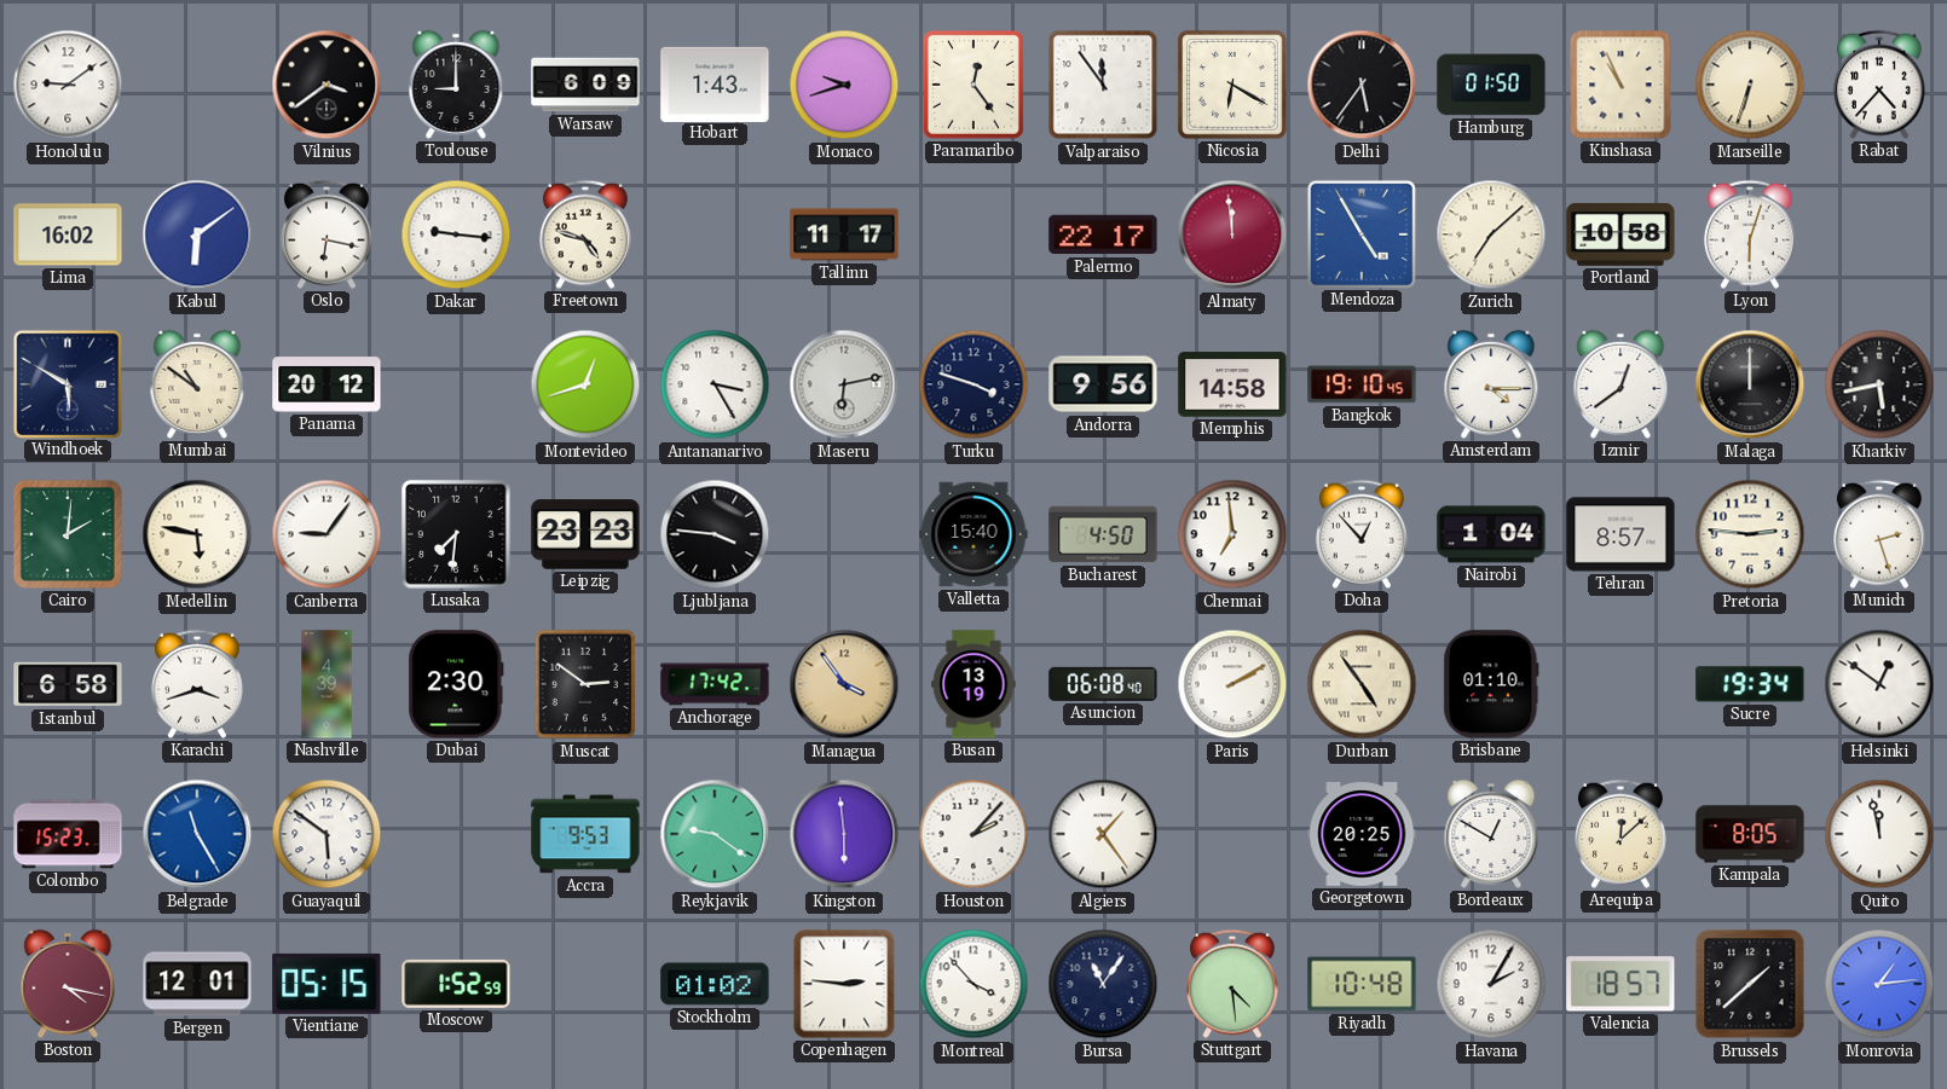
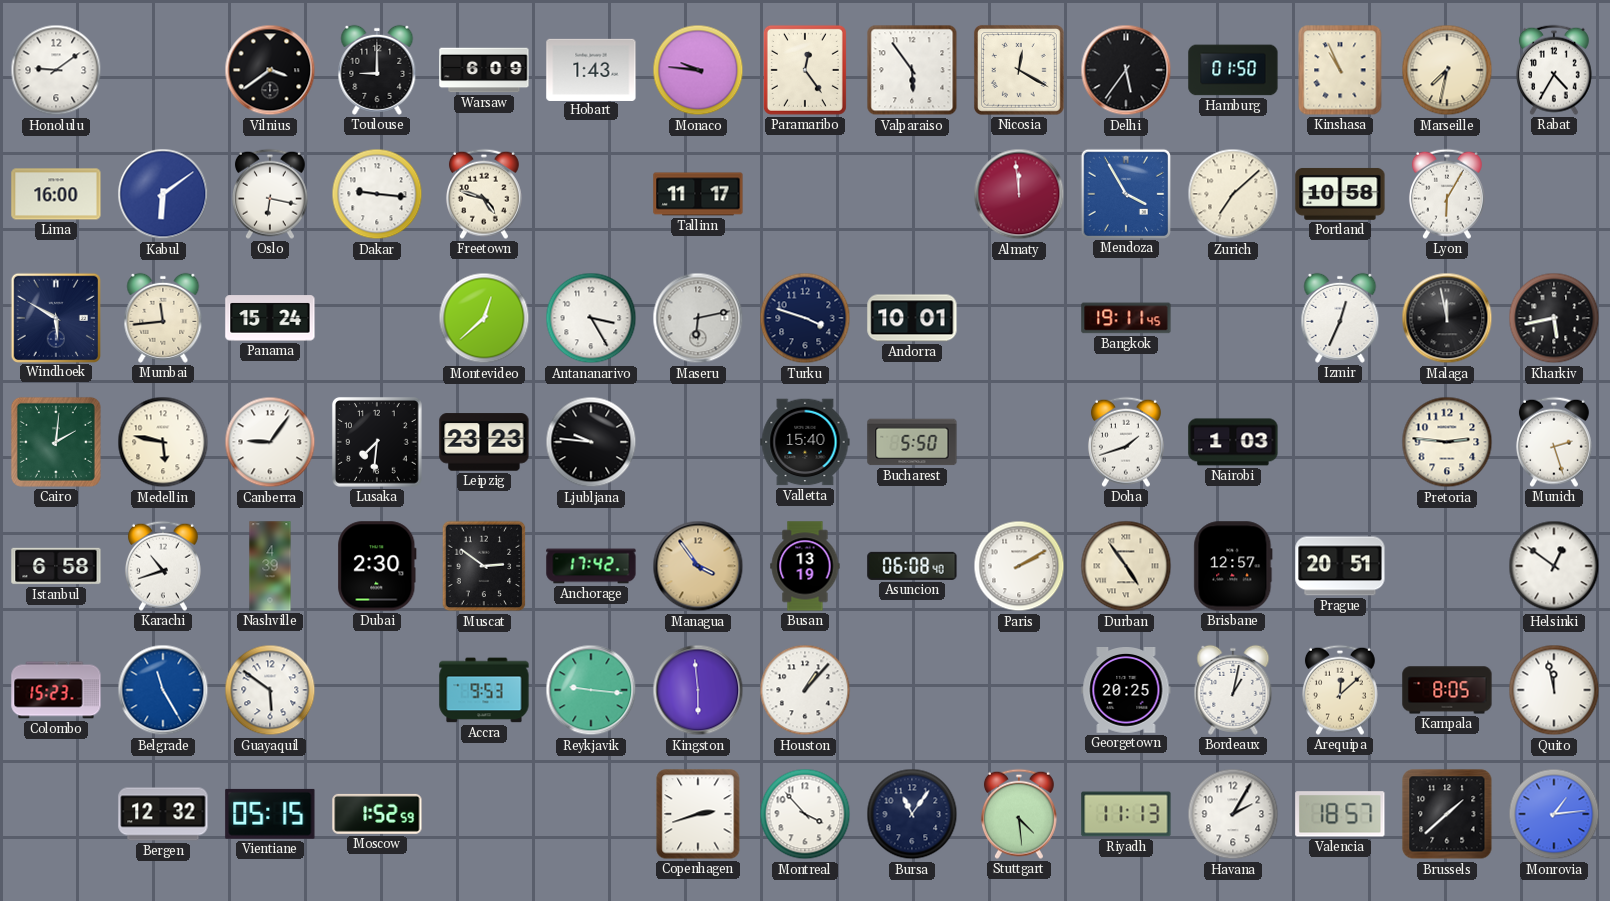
Monaco: 9:42 -> 9:46
Valparaiso: 11:54 -> 5:54
Nicosia: 6:20 -> 12:20
Marseille: 6:33 -> 7:32
Rabat: 4:37 -> 4:35
Lima: 16:02 -> 16:00
Palermo: 22:17 -> none
Mendoza: 4:55 -> 3:55
Lyon: 6:03 -> 6:05
Mumbai: 10:51 -> 11:44
Panama: 20:12 -> 15:24
Montevideo: 12:42 -> 12:38
Andorra: 9:56 -> 10:01
Memphis: 14:58 -> none
Bangkok: 19:10 -> 19:11
Amsterdam: 4:15 -> none
Izmir: 12:39 -> 12:34
Malaga: 12:00 -> 11:58
Ljubljana: 3:46 -> 9:46
Bucharest: 4:50 -> 5:50
Chennai: 6:59 -> none
Doha: 12:53 -> 1:42
Nairobi: 1:04 -> 1:03
Tehran: 8:57 -> none
Karachi: 3:42 -> 10:42
Brisbane: 01:10 -> 12:57
Prague: none -> 20:51
Sucre: 19:34 -> none
Reykjavik: 9:21 -> 9:16
Houston: 2:07 -> 1:07
Algiers: 1:24 -> none
Bordeaux: 12:50 -> 1:02
Boston: 4:17 -> none
Bergen: 12:01 -> 12:32
Stockholm: 01:02 -> none
Copenhagen: 2:46 -> 2:42
Riyadh: 10:48 -> 11:13
